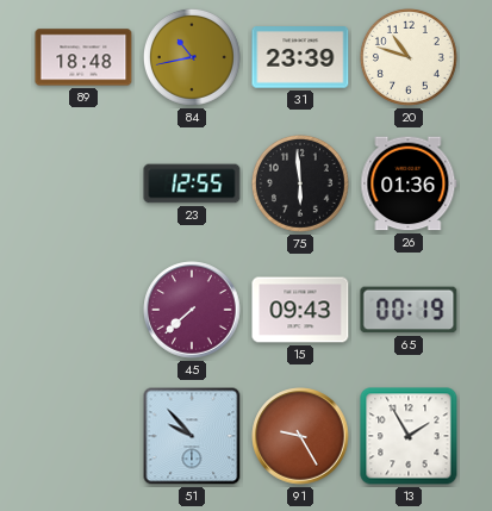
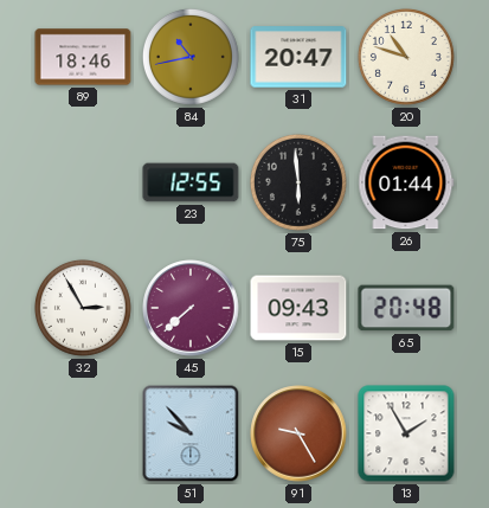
89: 18:48 -> 18:46
31: 23:39 -> 20:47
26: 01:36 -> 01:44
32: none -> 2:55
65: 00:19 -> 20:48
